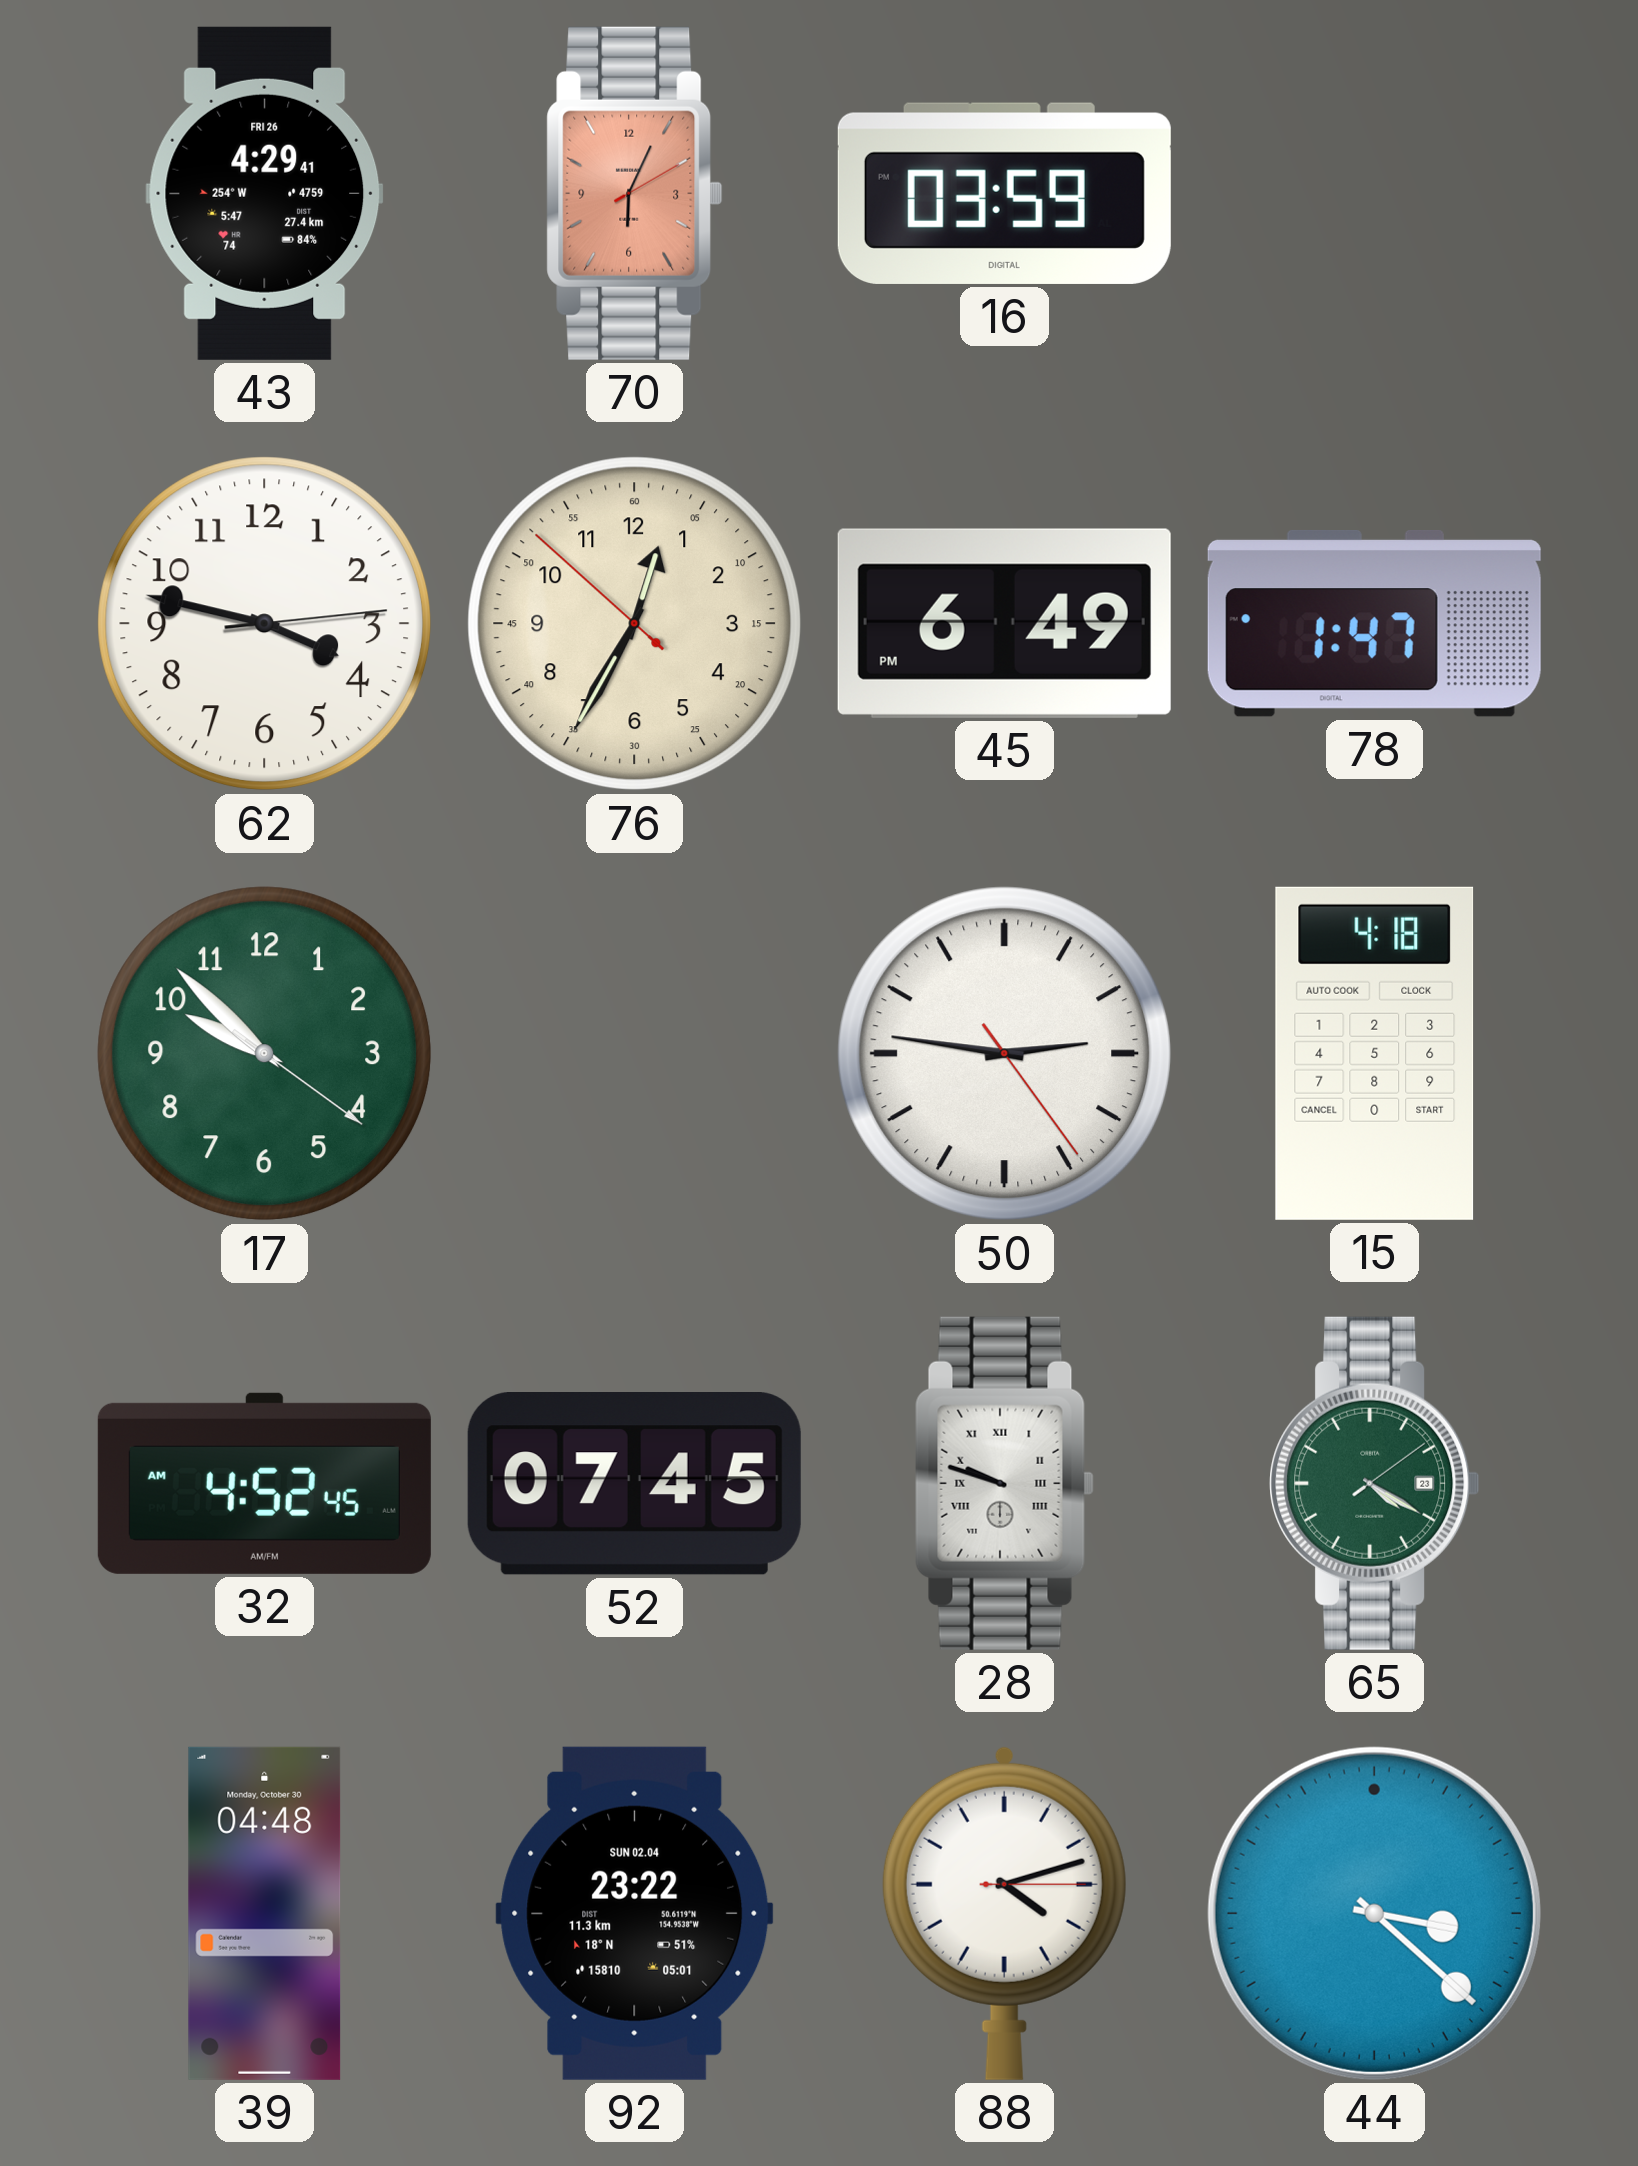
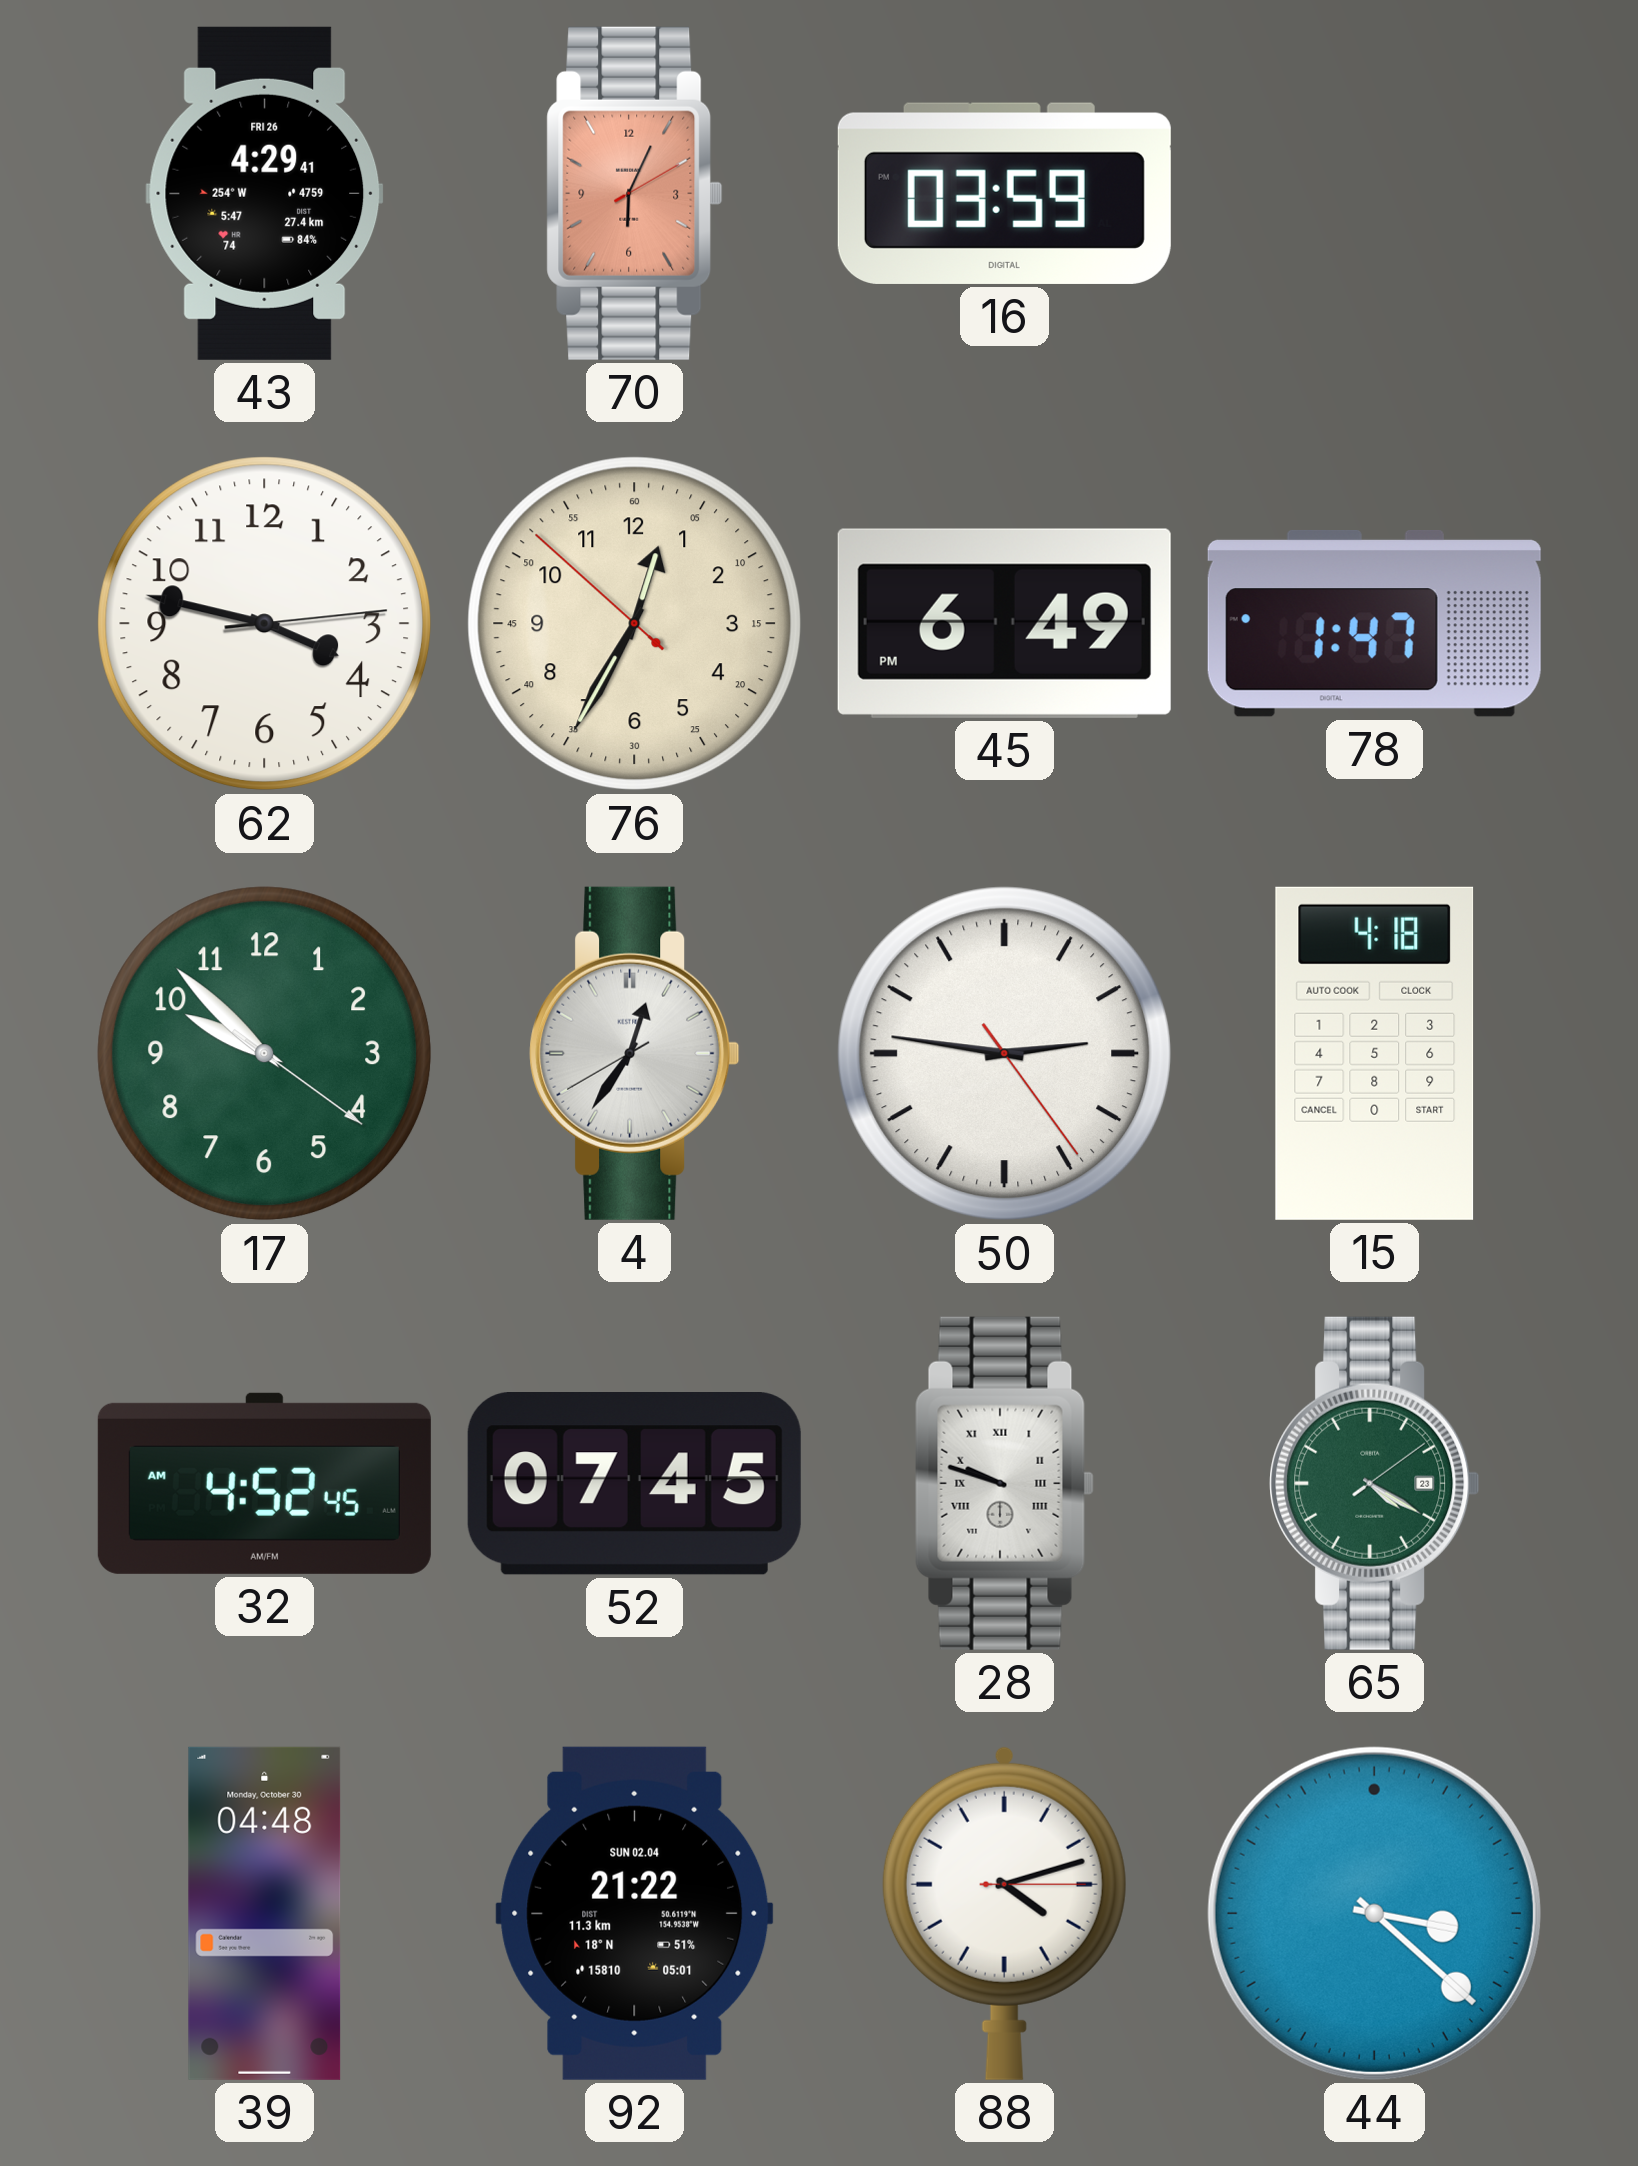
4: none -> 12:35
92: 23:22 -> 21:22
